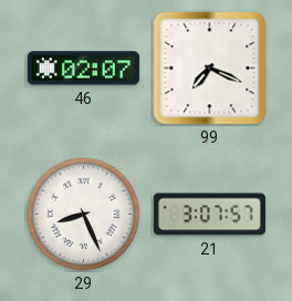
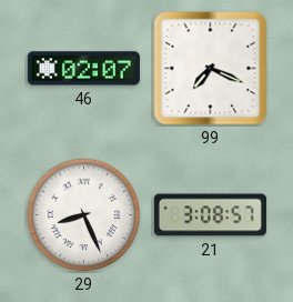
21: 3:07 -> 3:08
